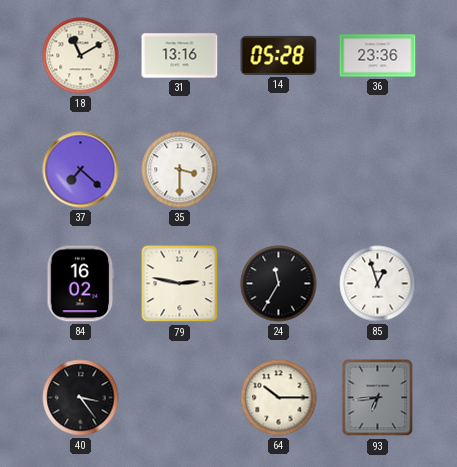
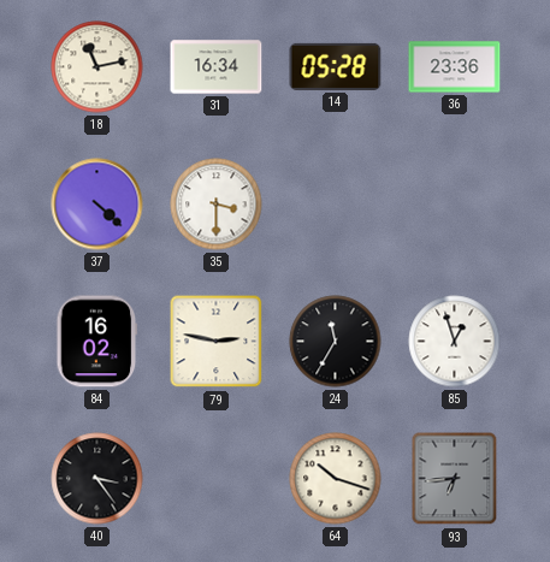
18: 11:10 -> 11:13
31: 13:16 -> 16:34
37: 7:22 -> 4:22
64: 10:15 -> 10:18
